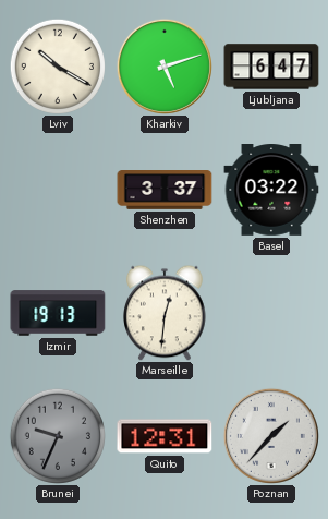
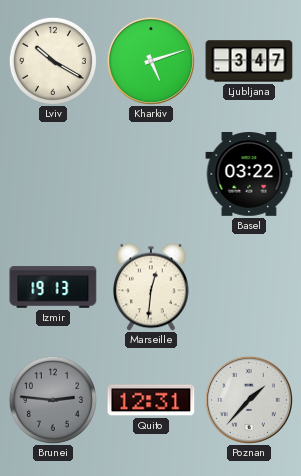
Ljubljana: 6:47 -> 3:47
Shenzhen: 3:37 -> none
Brunei: 9:34 -> 2:46
